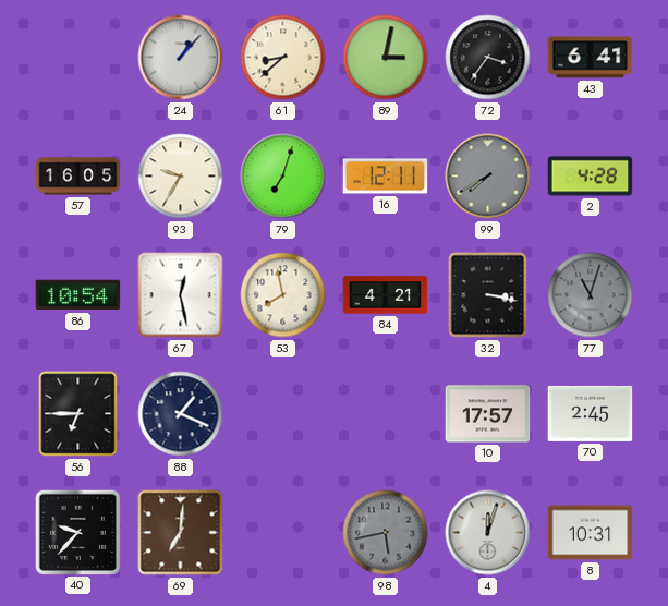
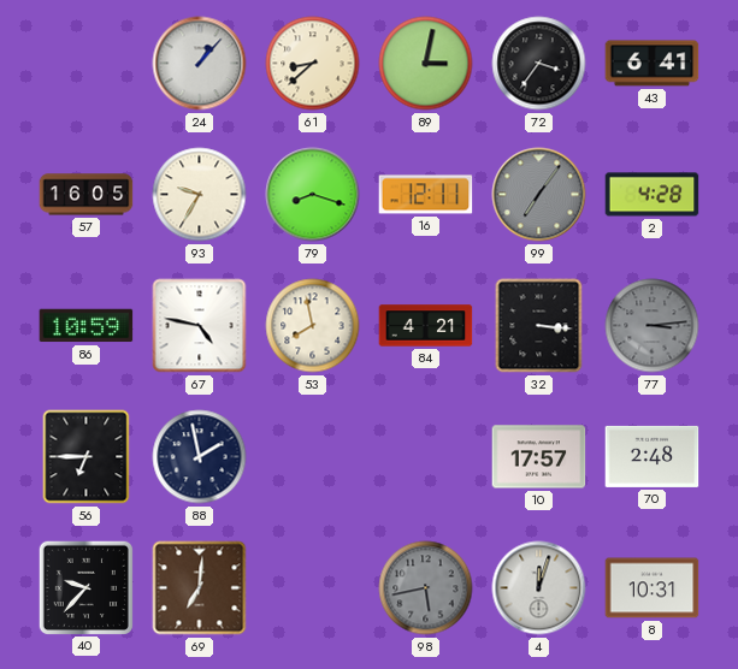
79: 7:03 -> 8:18
99: 7:40 -> 7:06
86: 10:54 -> 10:59
67: 12:28 -> 4:47
32: 3:17 -> 3:16
77: 11:03 -> 3:14
88: 1:19 -> 1:58
70: 2:45 -> 2:48
